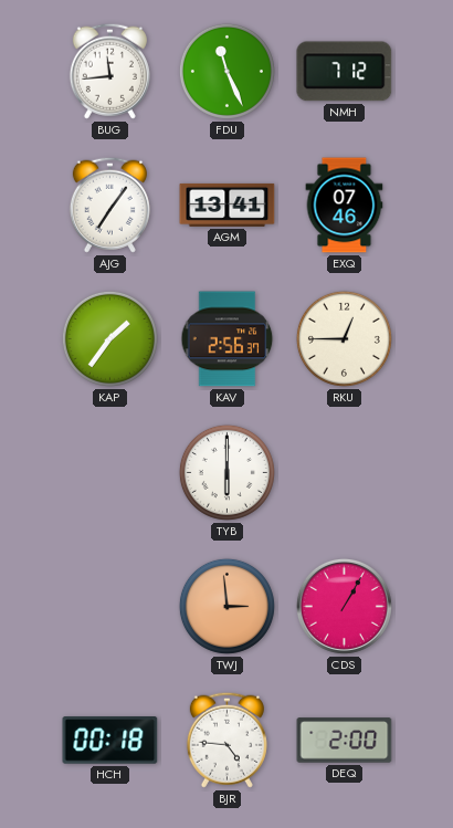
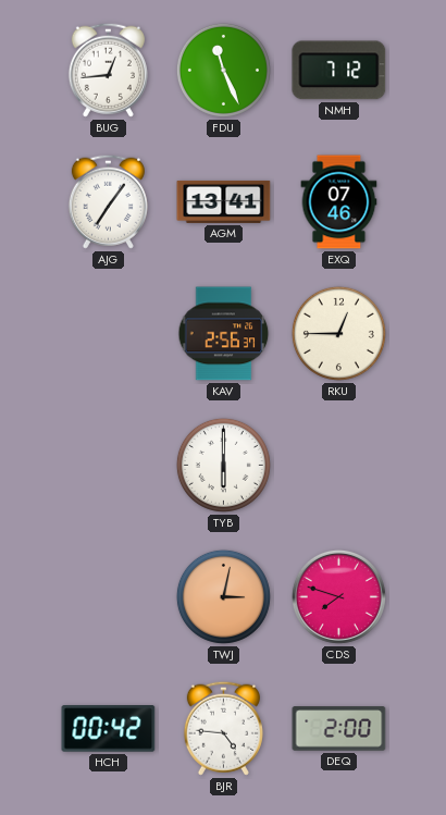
BUG: 11:44 -> 12:44
KAP: 1:36 -> none
TWJ: 2:59 -> 3:02
CDS: 1:05 -> 7:48
HCH: 00:18 -> 00:42
